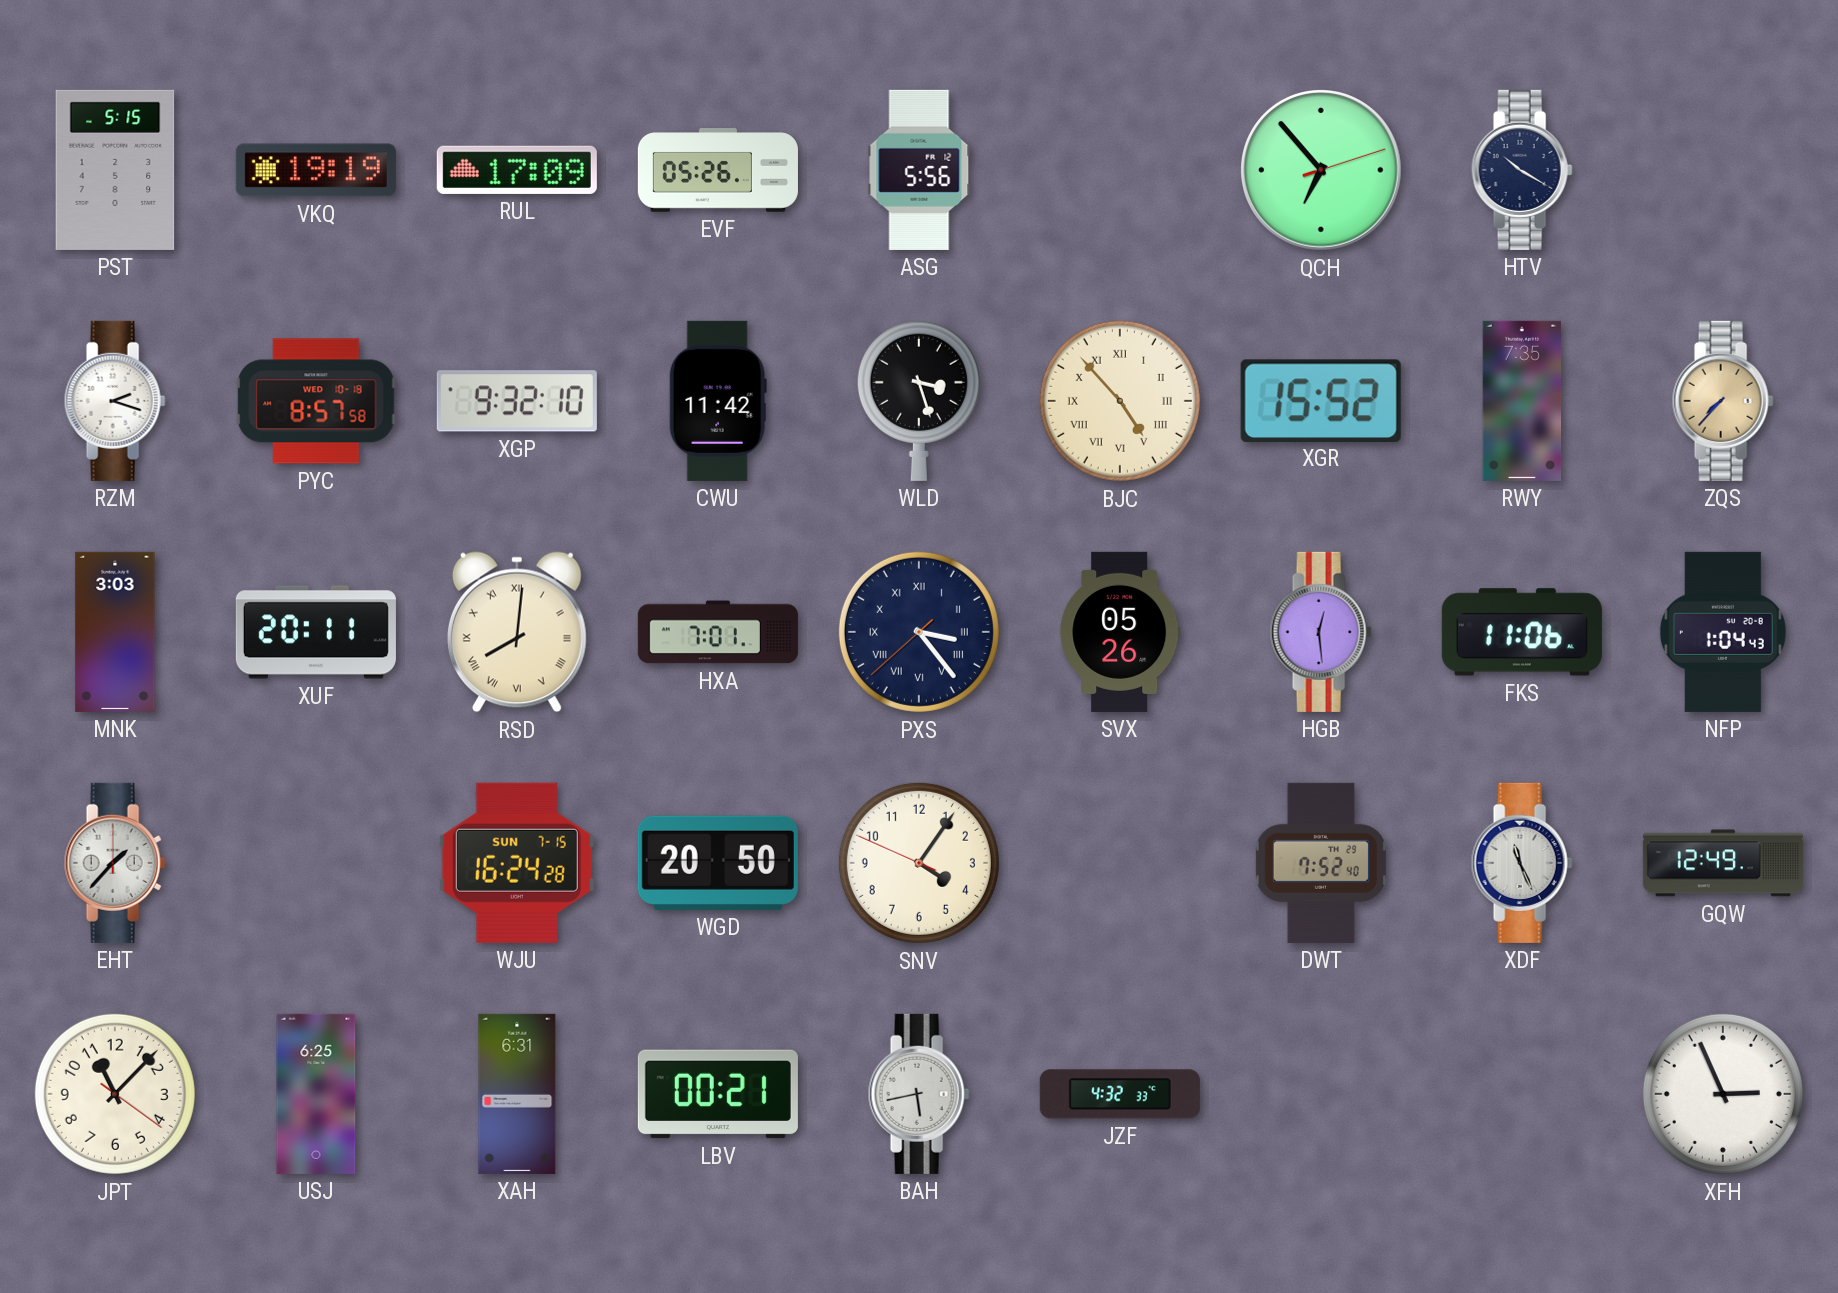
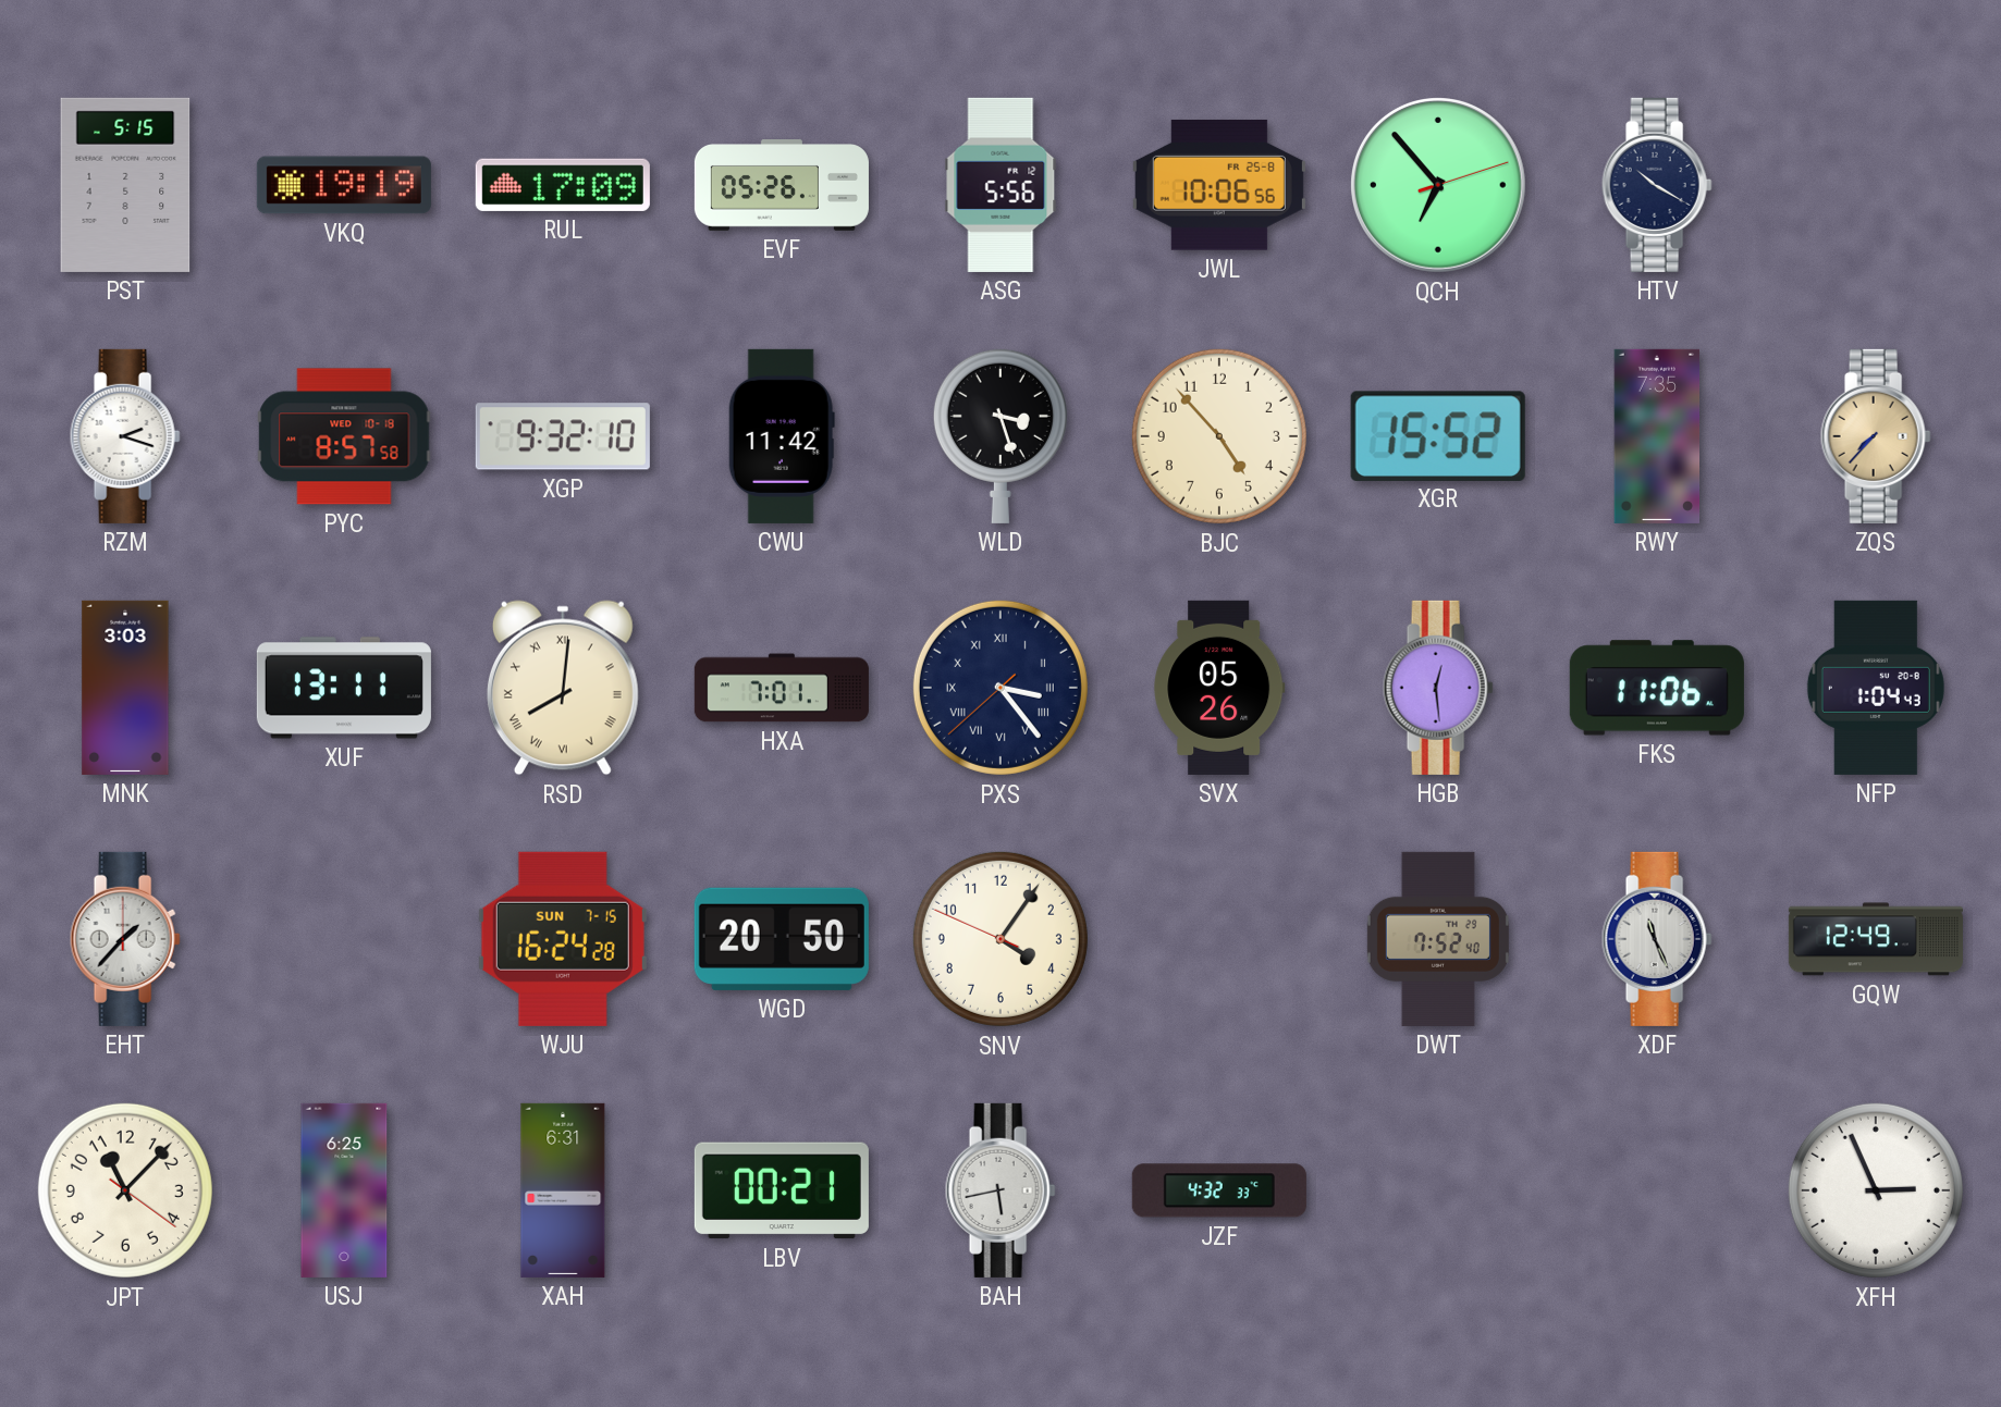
JWL: none -> 10:06
BJC numerals: Roman -> Arabic
XUF: 20:11 -> 13:11
